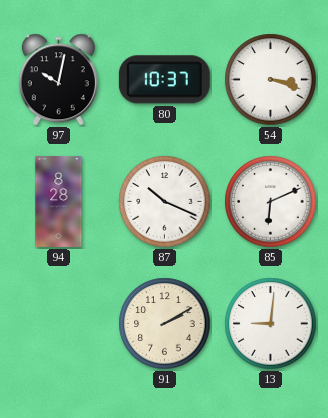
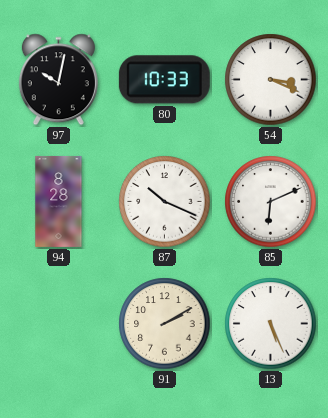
80: 10:37 -> 10:33
54: 3:18 -> 3:19
13: 9:01 -> 5:26
